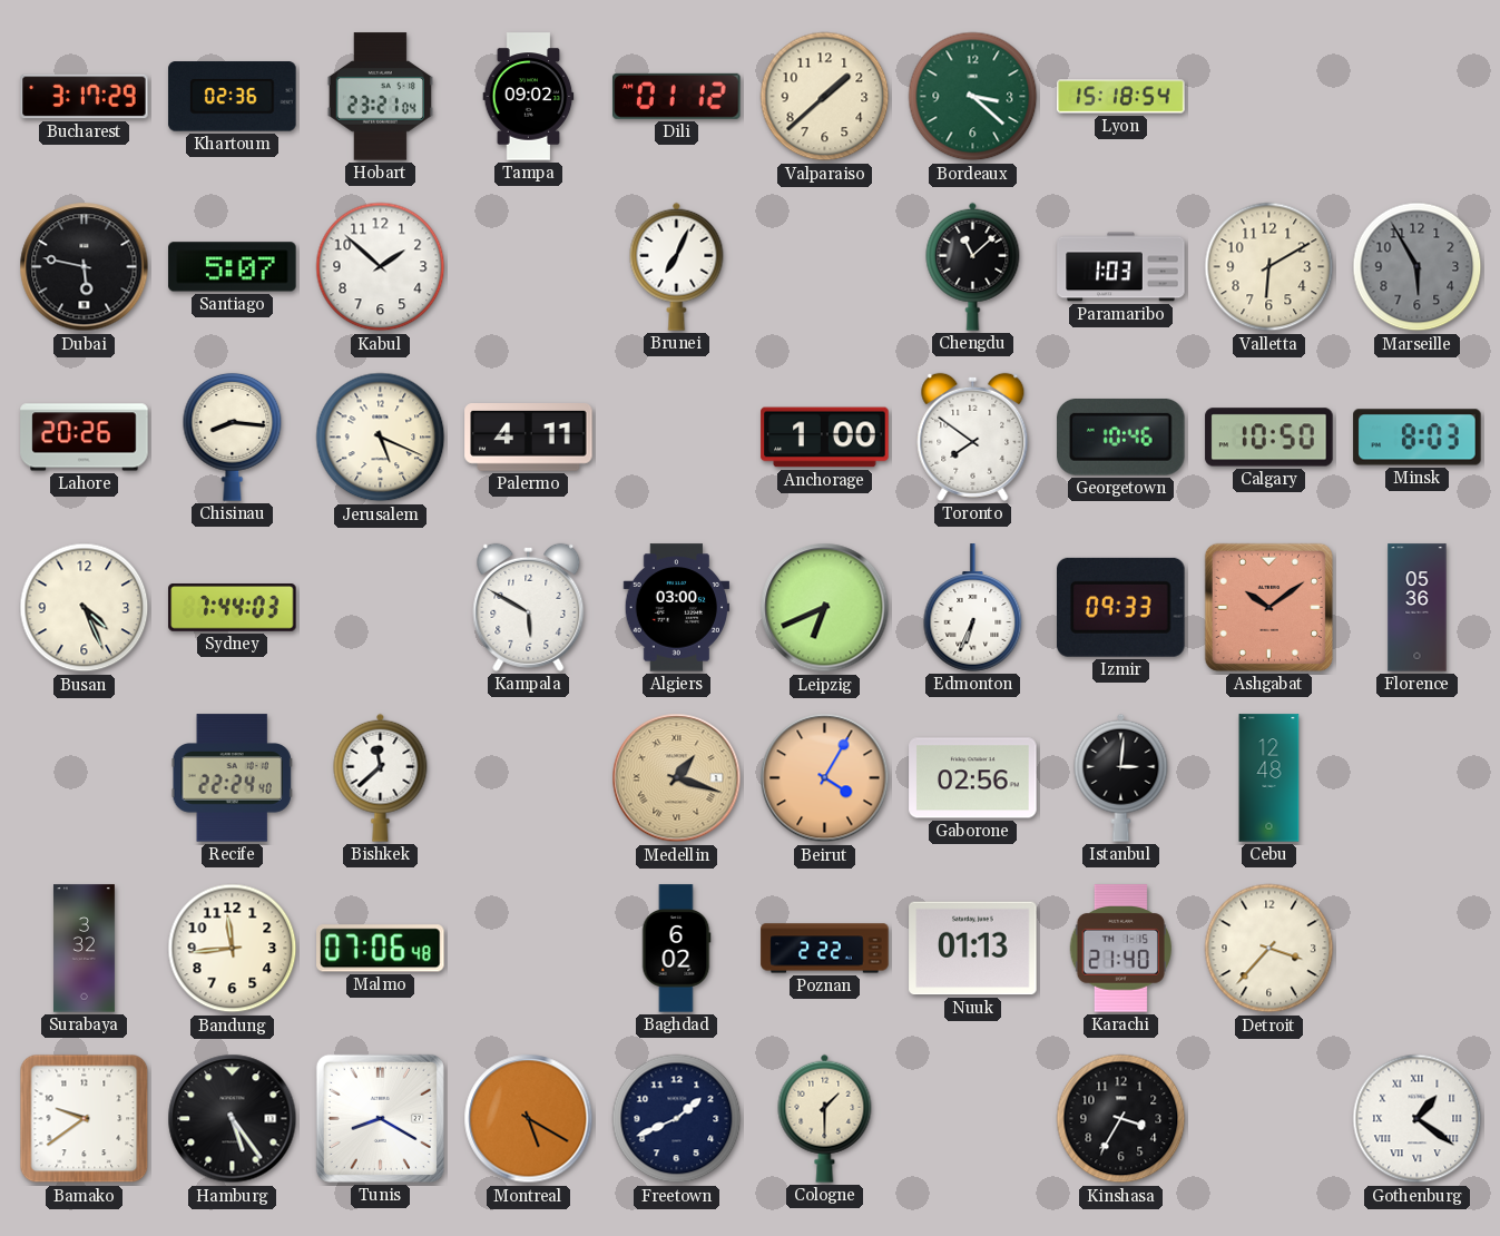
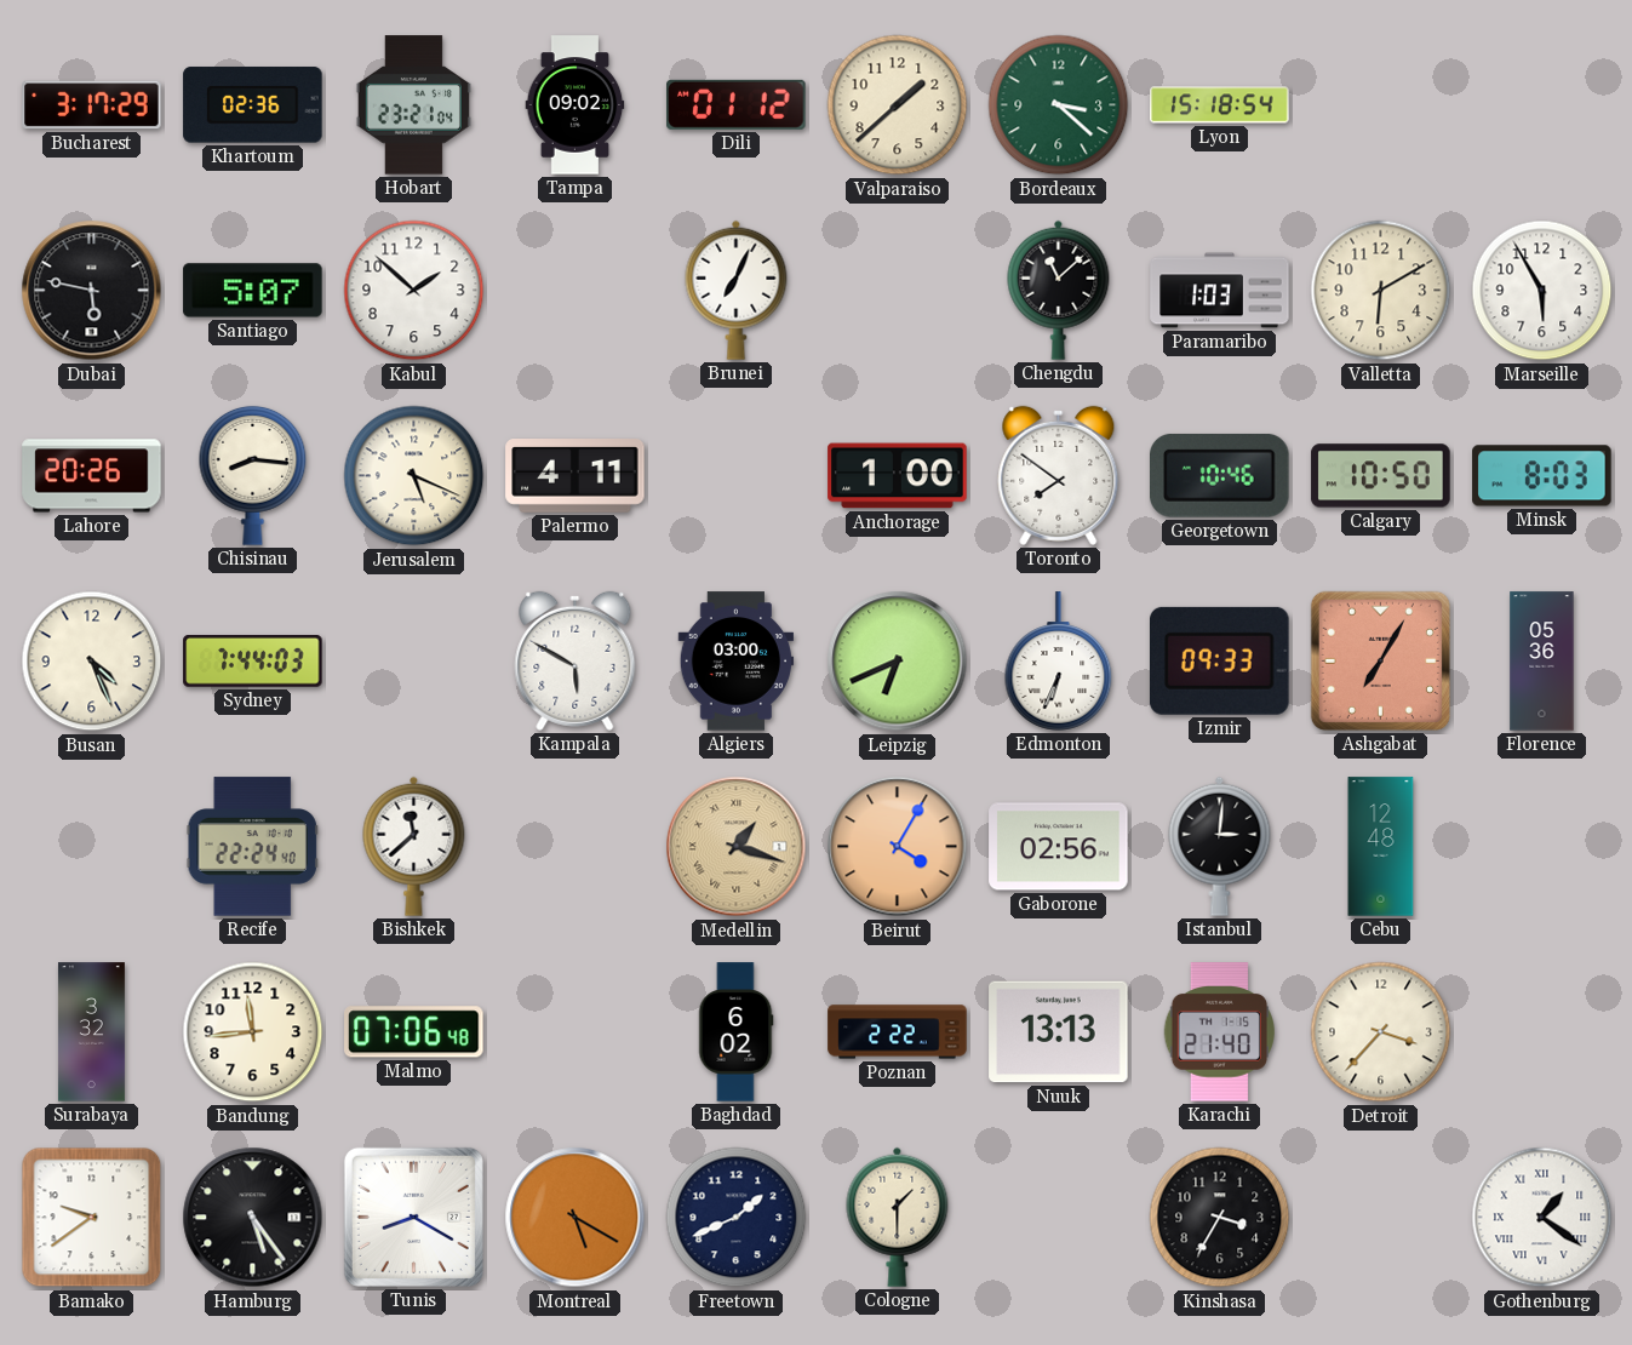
Marseille dial: grey -> white
Ashgabat: 10:09 -> 7:05
Nuuk: 01:13 -> 13:13
